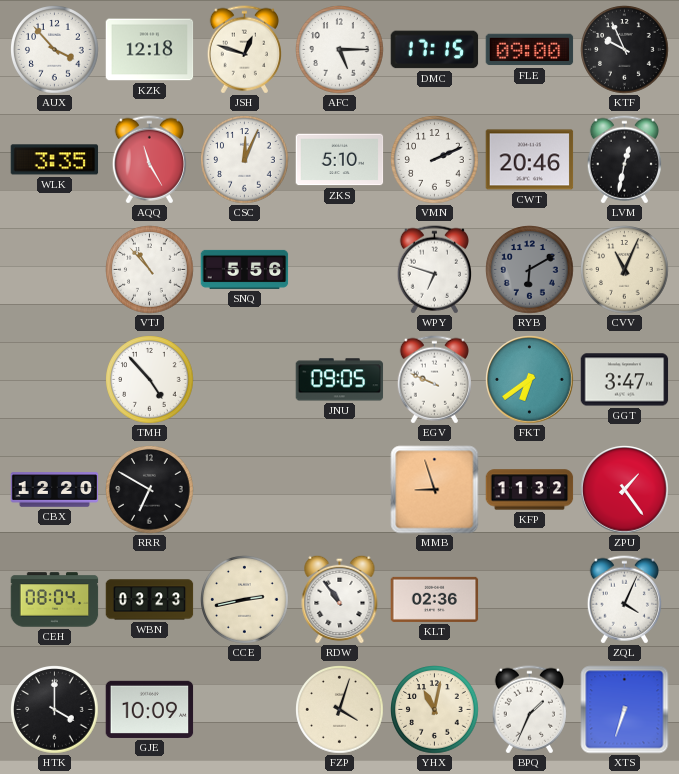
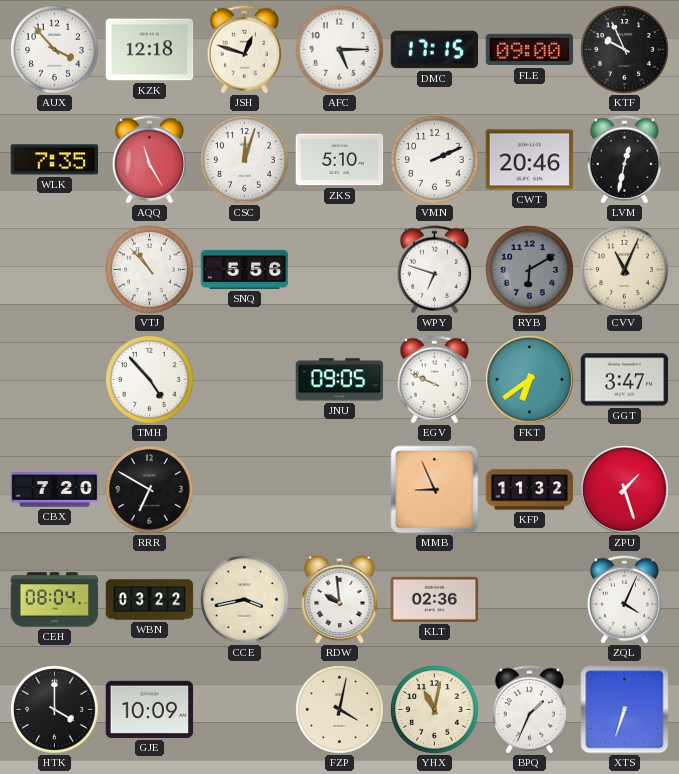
WLK: 3:35 -> 7:35
CSC: 12:04 -> 12:03
CBX: 12:20 -> 7:20
MMB: 8:57 -> 8:56
ZPU: 1:24 -> 1:27
WBN: 03:23 -> 03:22
CCE: 2:43 -> 3:43
RDW: 10:54 -> 9:59
FZP: 4:03 -> 4:02
